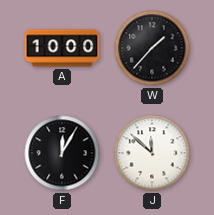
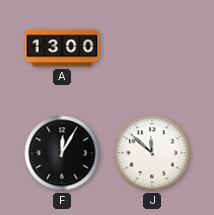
A: 10:00 -> 13:00
W: 1:37 -> none
